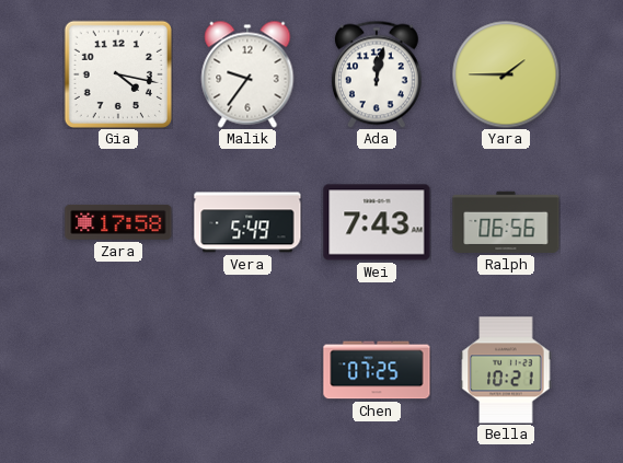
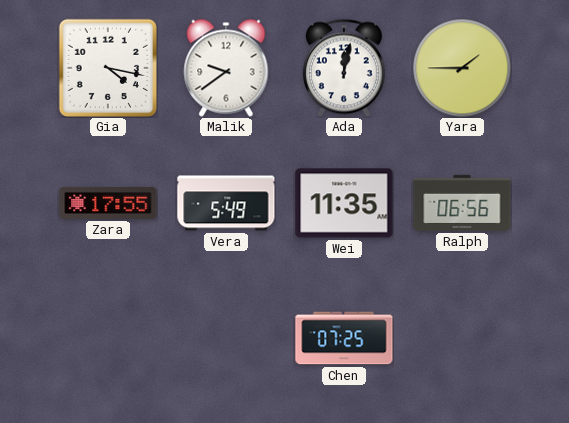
Malik: 9:36 -> 9:39
Zara: 17:58 -> 17:55
Wei: 7:43 -> 11:35
Bella: 10:21 -> none
